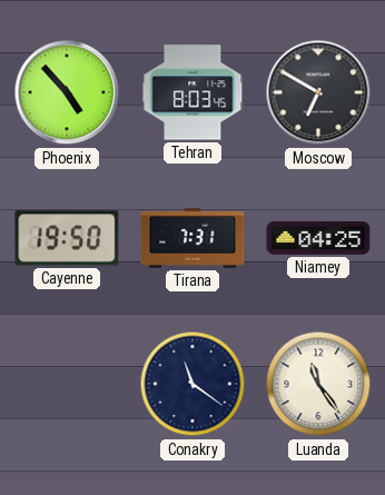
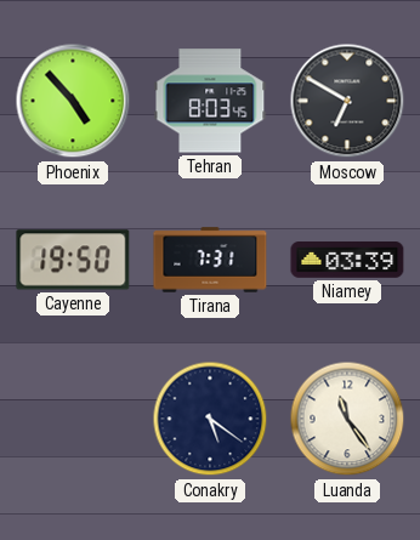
Niamey: 04:25 -> 03:39
Conakry: 11:21 -> 5:21
